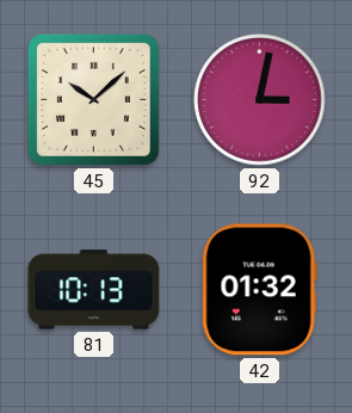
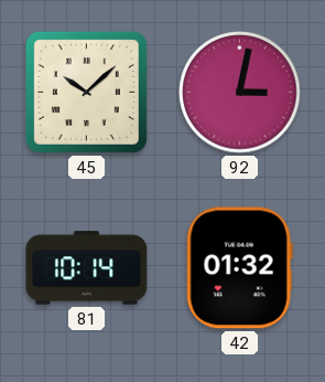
81: 10:13 -> 10:14
